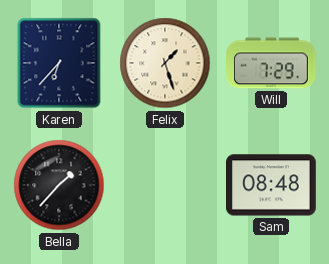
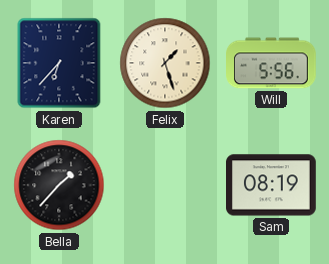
Will: 7:29 -> 5:56
Sam: 08:48 -> 08:19
